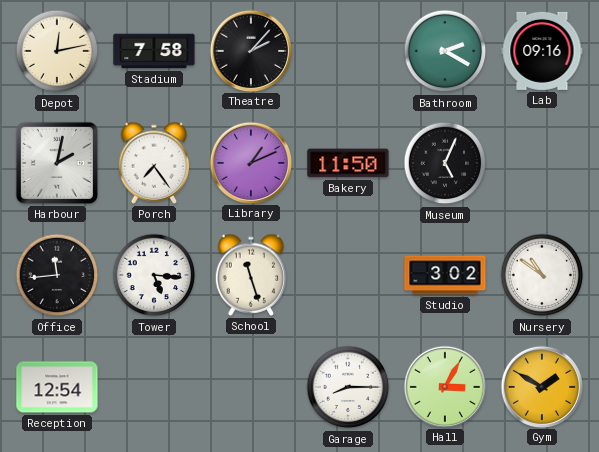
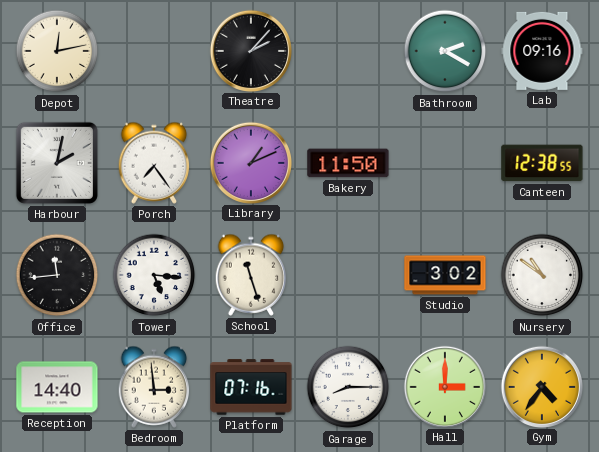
Stadium: 7:58 -> none
Museum: 5:04 -> none
Canteen: none -> 12:38
Reception: 12:54 -> 14:40
Bedroom: none -> 2:59
Platform: none -> 07:16
Hall: 3:05 -> 3:00
Gym: 1:50 -> 4:36
